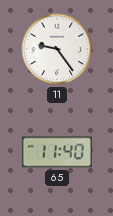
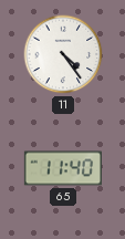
11: 9:24 -> 4:24
